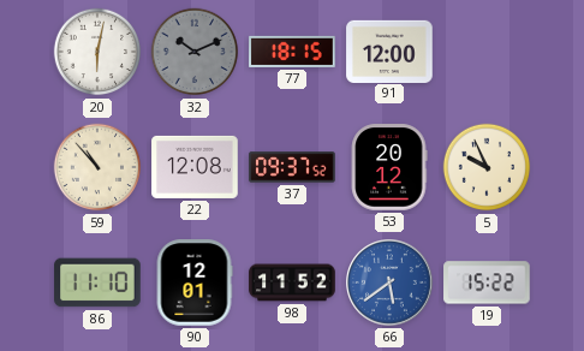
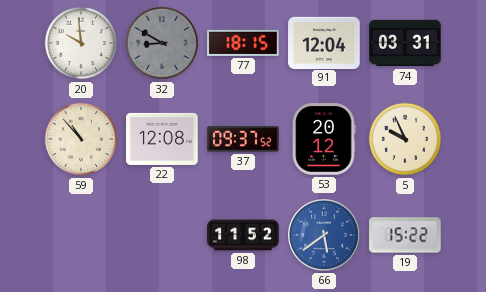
20: 6:02 -> 9:59
32: 10:11 -> 8:50
91: 12:00 -> 12:04
74: none -> 03:31
86: 11:10 -> none
90: 12:01 -> none
